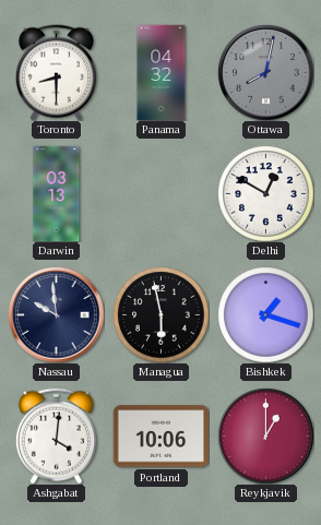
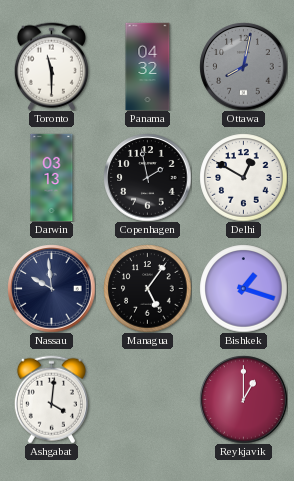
Toronto: 8:30 -> 11:30
Copenhagen: none -> 1:58
Managua: 5:58 -> 5:06
Portland: 10:06 -> none
